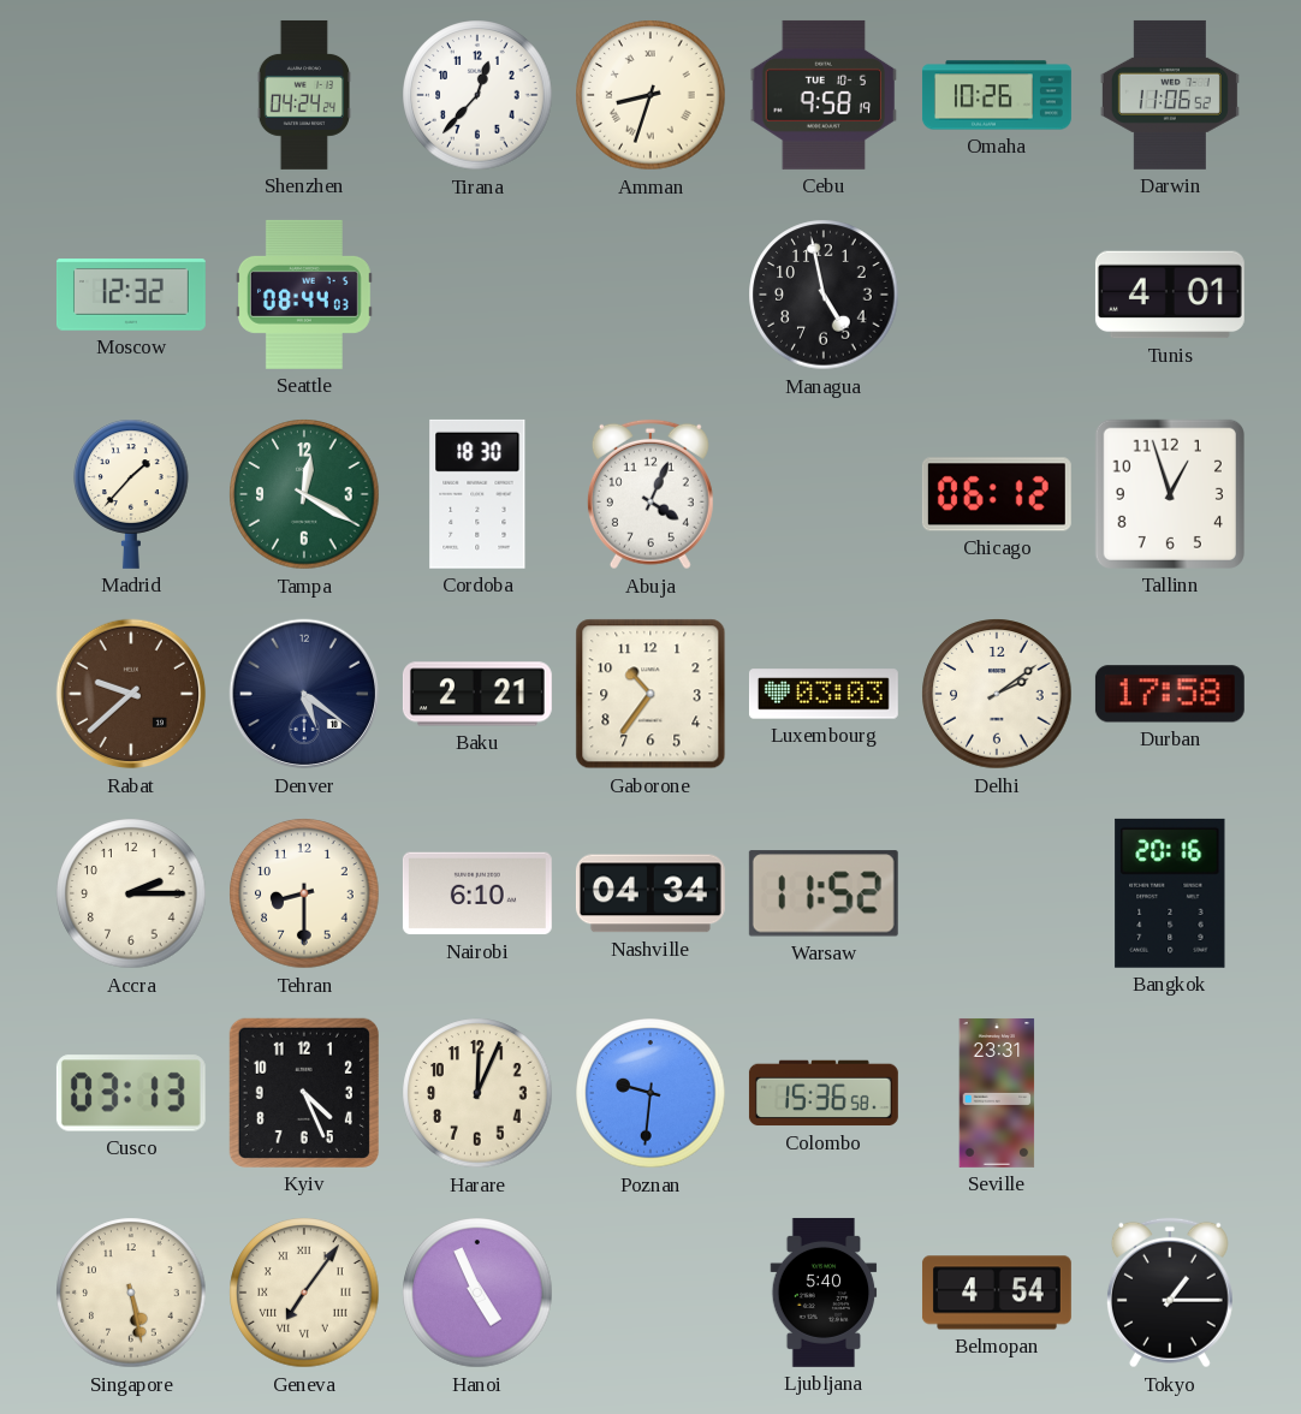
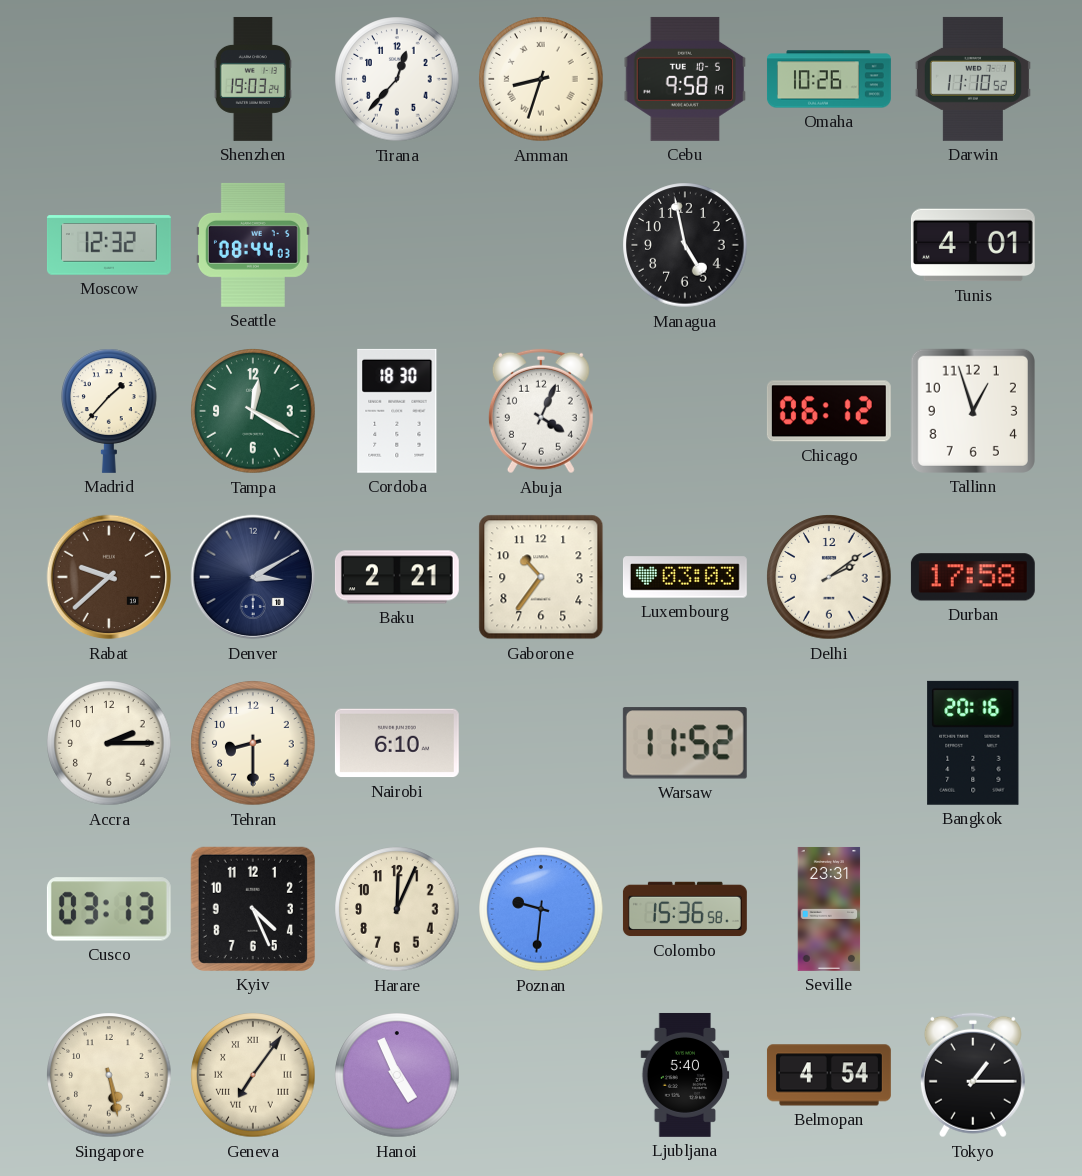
Shenzhen: 04:24 -> 19:03
Darwin: 11:06 -> 11:10
Denver: 5:21 -> 3:10
Nashville: 04:34 -> none
